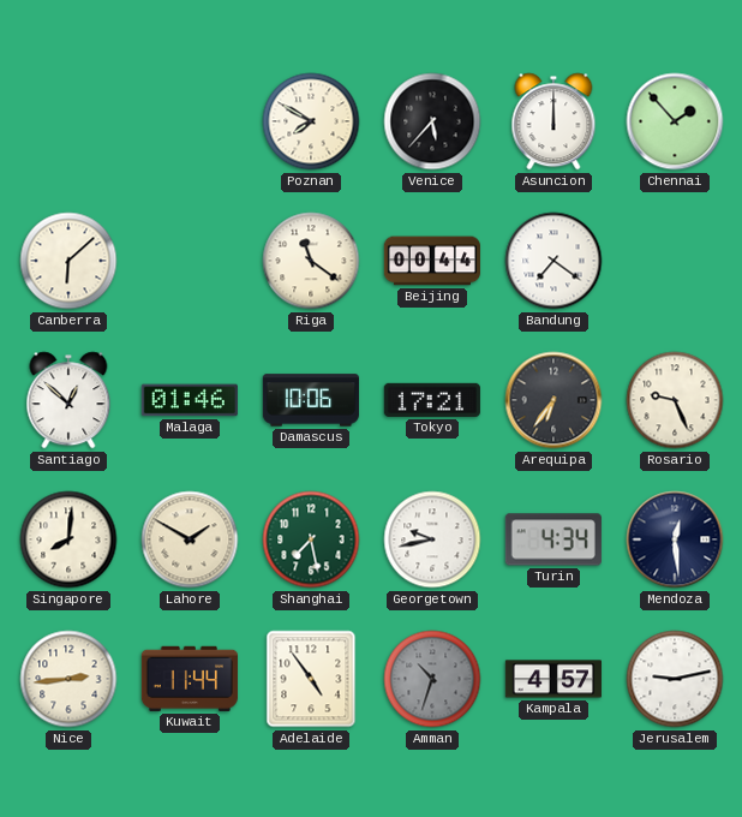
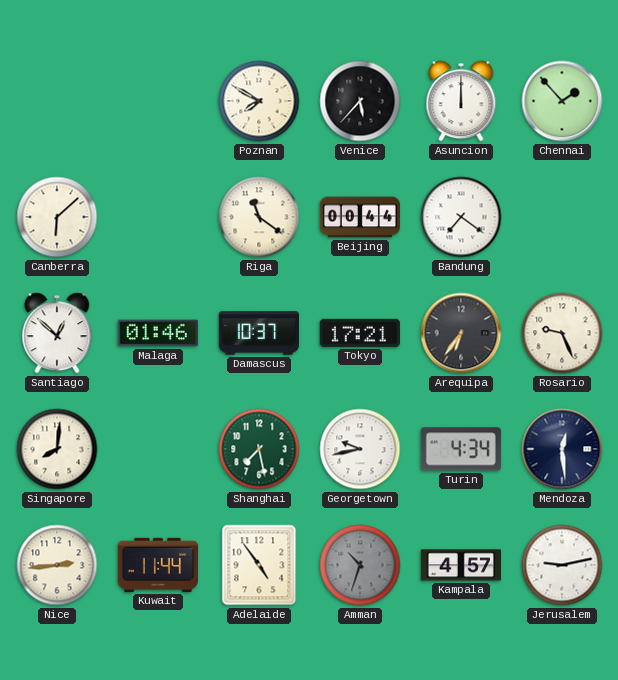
Damascus: 10:06 -> 10:37
Lahore: 1:50 -> none
